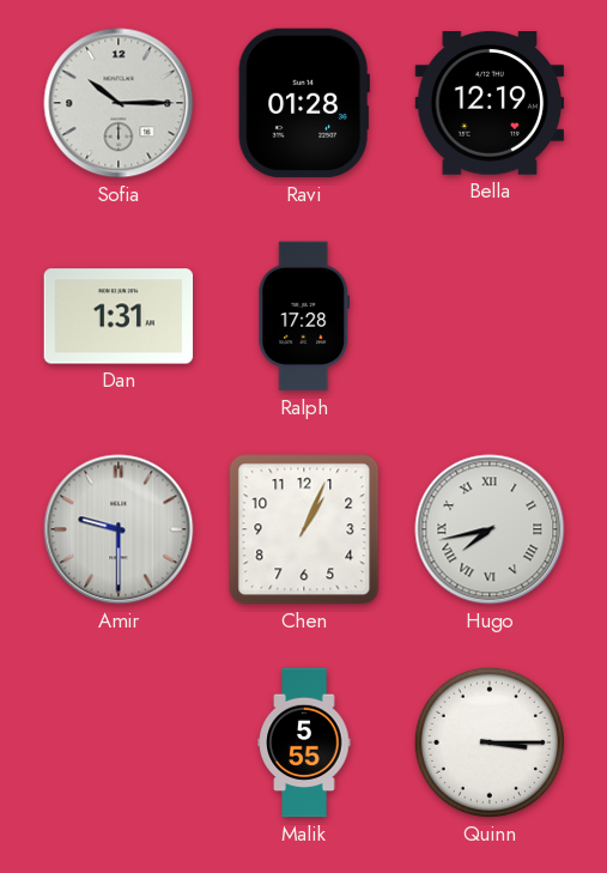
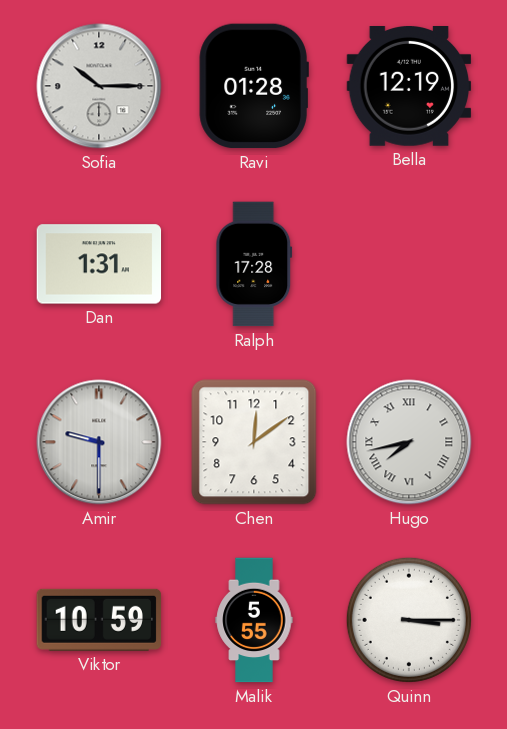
Chen: 1:04 -> 12:09
Viktor: none -> 10:59
